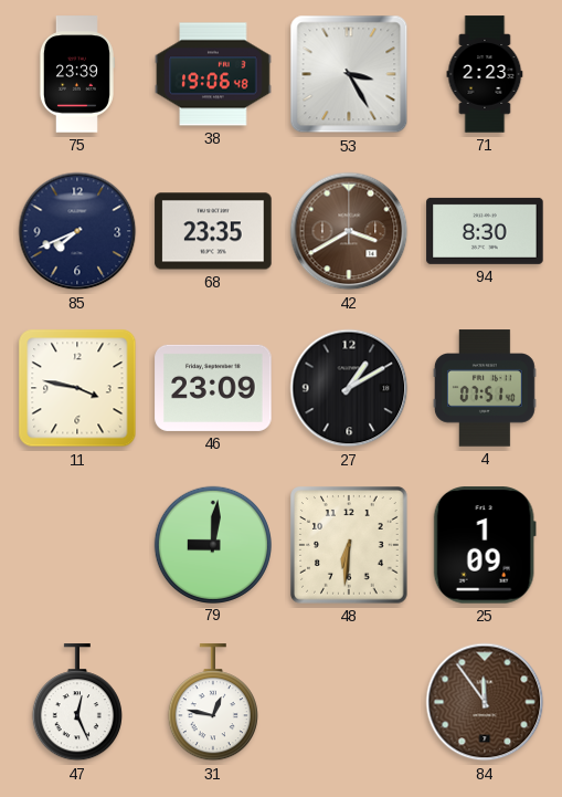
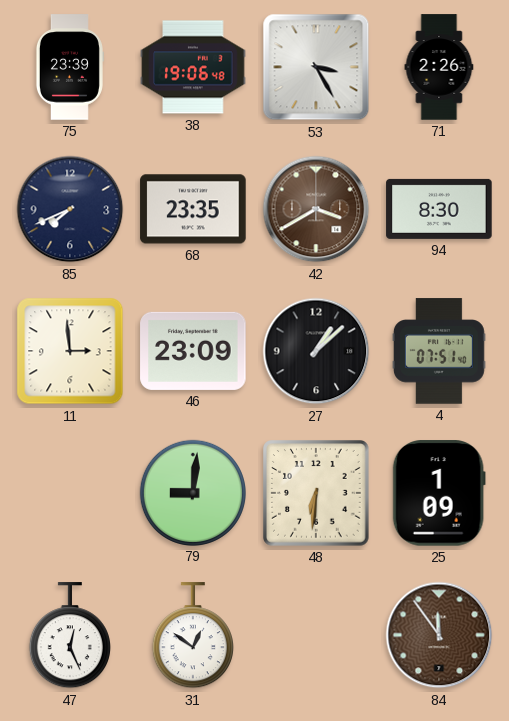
71: 2:23 -> 2:26
11: 3:47 -> 2:59
27: 1:10 -> 1:08
31: 12:47 -> 12:51
